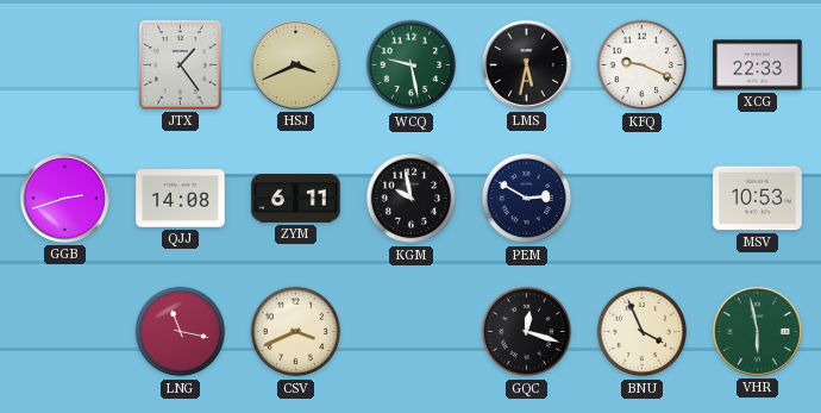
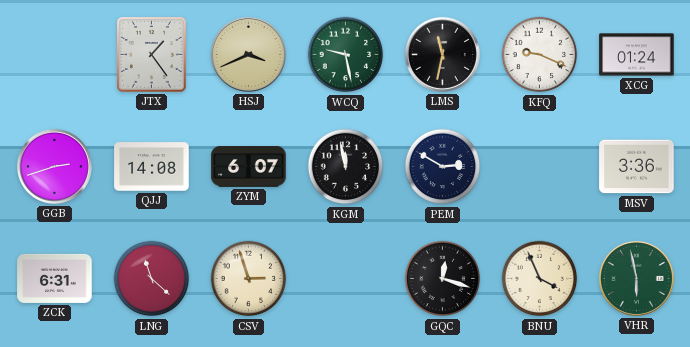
LMS: 5:32 -> 11:32
XCG: 22:33 -> 01:24
ZYM: 6:11 -> 6:07
KGM: 9:58 -> 11:58
MSV: 10:53 -> 3:36
ZCK: none -> 6:31
LNG: 11:17 -> 11:22
CSV: 3:41 -> 2:57
